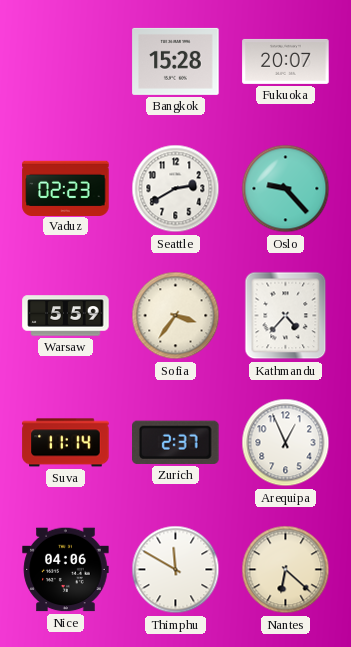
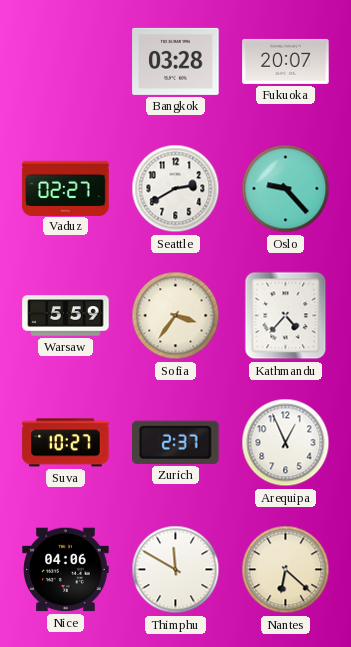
Bangkok: 15:28 -> 03:28
Vaduz: 02:23 -> 02:27
Suva: 11:14 -> 10:27
